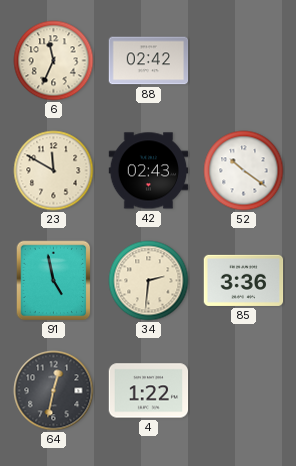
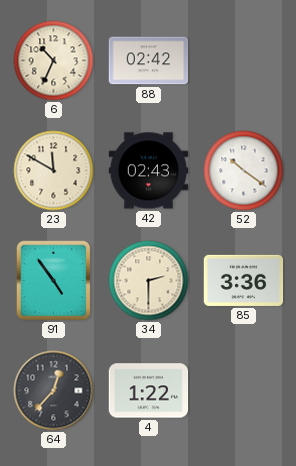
6: 11:34 -> 10:34
91: 4:58 -> 4:54
34: 2:31 -> 2:30
64: 12:32 -> 12:37
